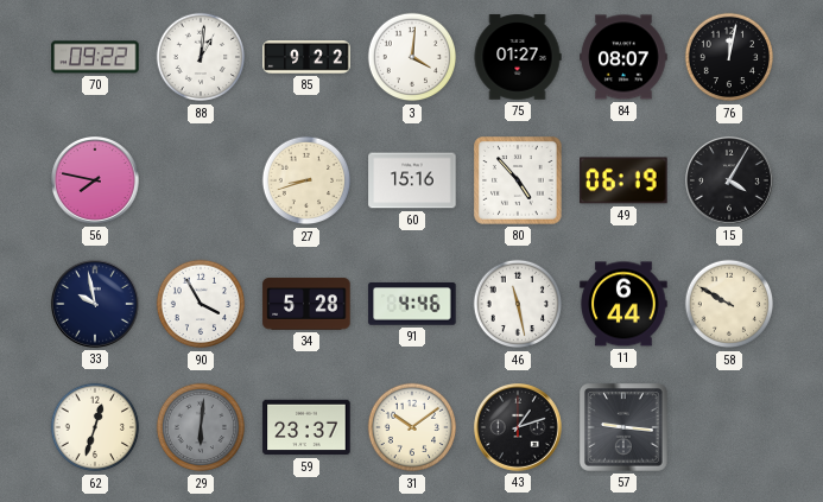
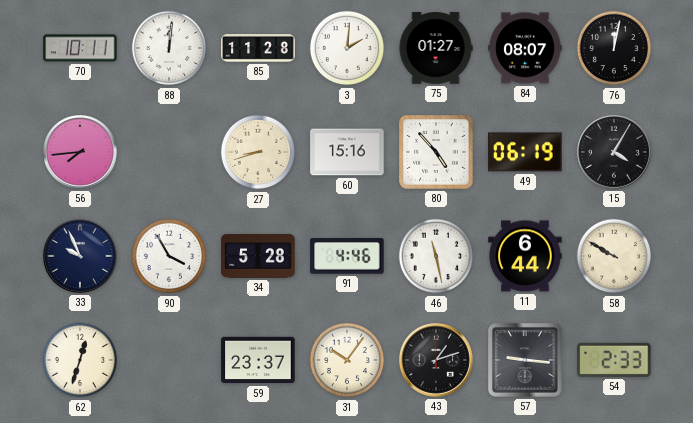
70: 09:22 -> 10:11
88: 1:01 -> 12:01
85: 9:22 -> 11:28
3: 4:01 -> 2:01
56: 7:47 -> 7:44
33: 9:58 -> 9:56
29: 6:01 -> none
31: 10:09 -> 10:06
54: none -> 2:33
